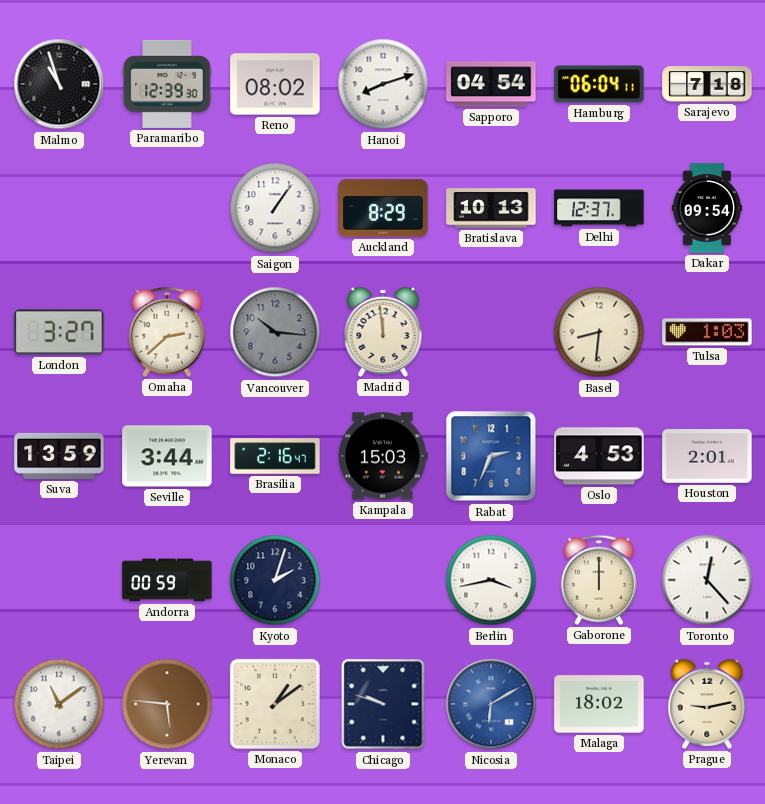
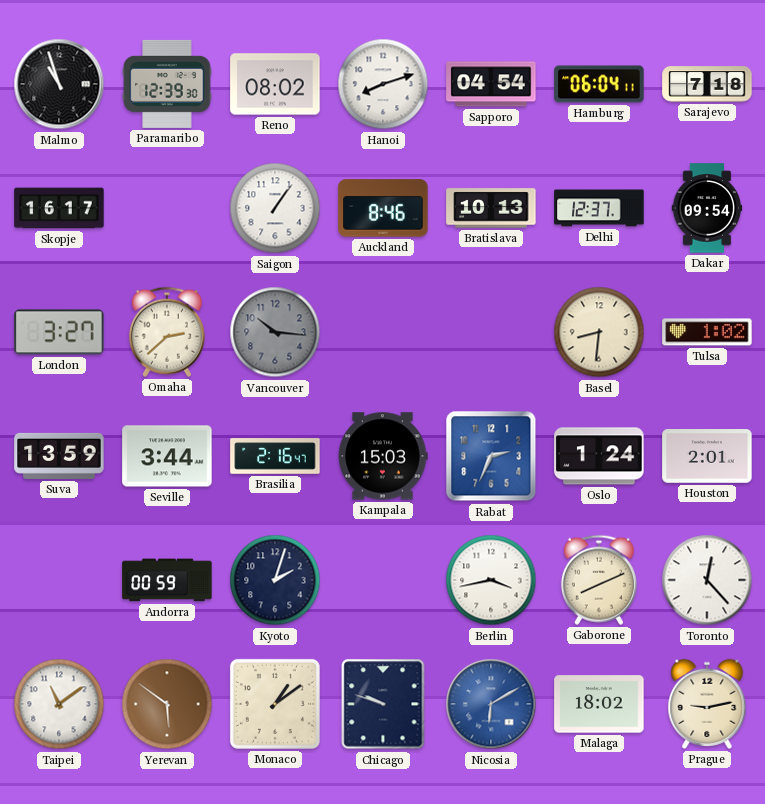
Skopje: none -> 16:17
Auckland: 8:29 -> 8:46
Madrid: 11:59 -> none
Tulsa: 1:03 -> 1:02
Oslo: 4:53 -> 1:24
Gaborone: 12:00 -> 8:11
Yerevan: 5:46 -> 5:51
